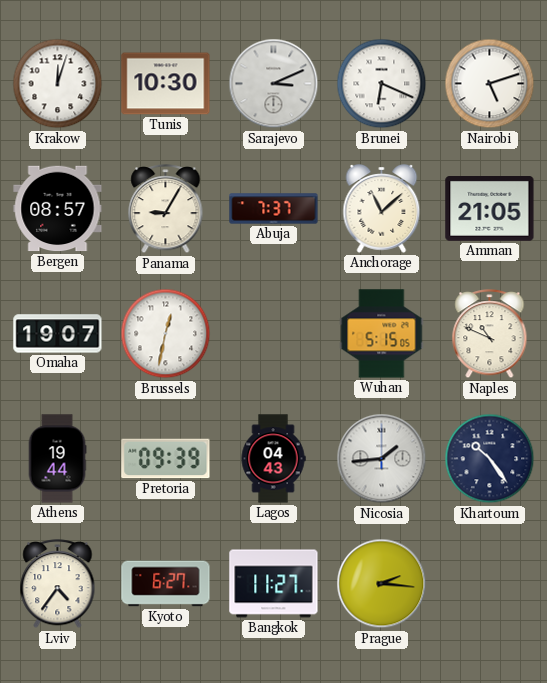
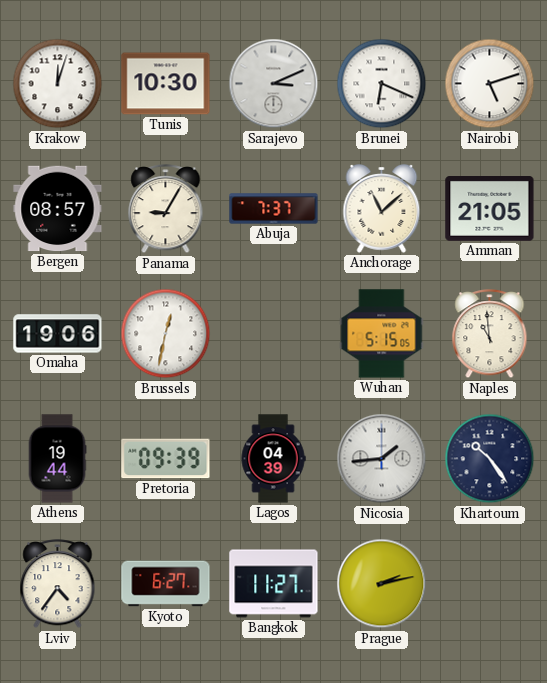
Omaha: 19:07 -> 19:06
Naples: 10:49 -> 10:59
Lagos: 04:43 -> 04:39
Prague: 2:16 -> 2:13
